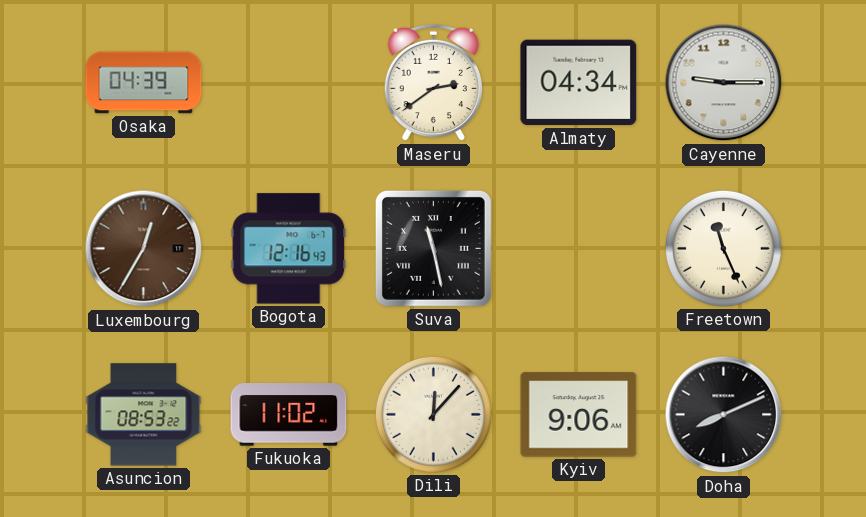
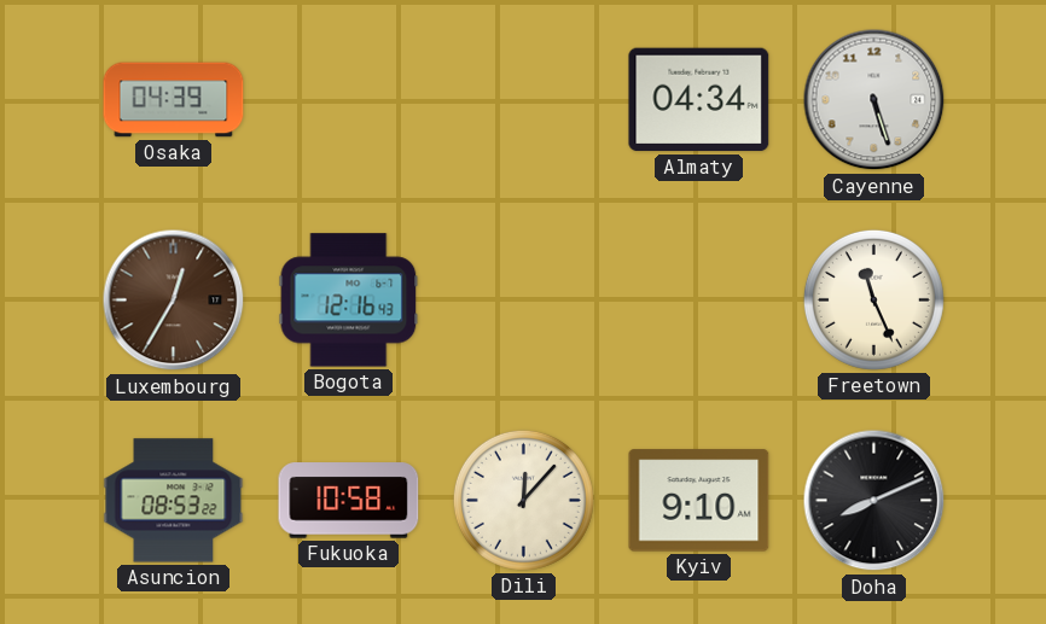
Maseru: 2:39 -> none
Cayenne: 9:15 -> 5:27
Suva: 11:28 -> none
Fukuoka: 11:02 -> 10:58
Kyiv: 9:06 -> 9:10
